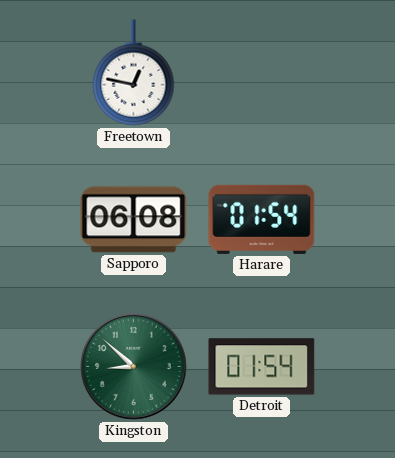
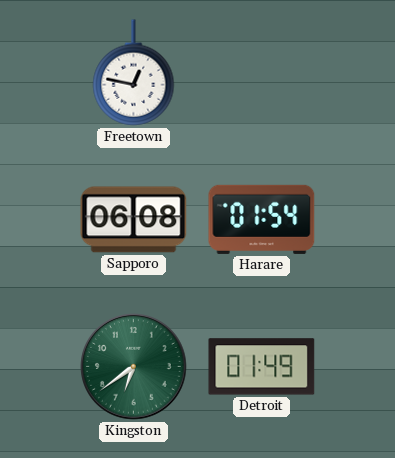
Kingston: 8:52 -> 6:39
Detroit: 01:54 -> 01:49
